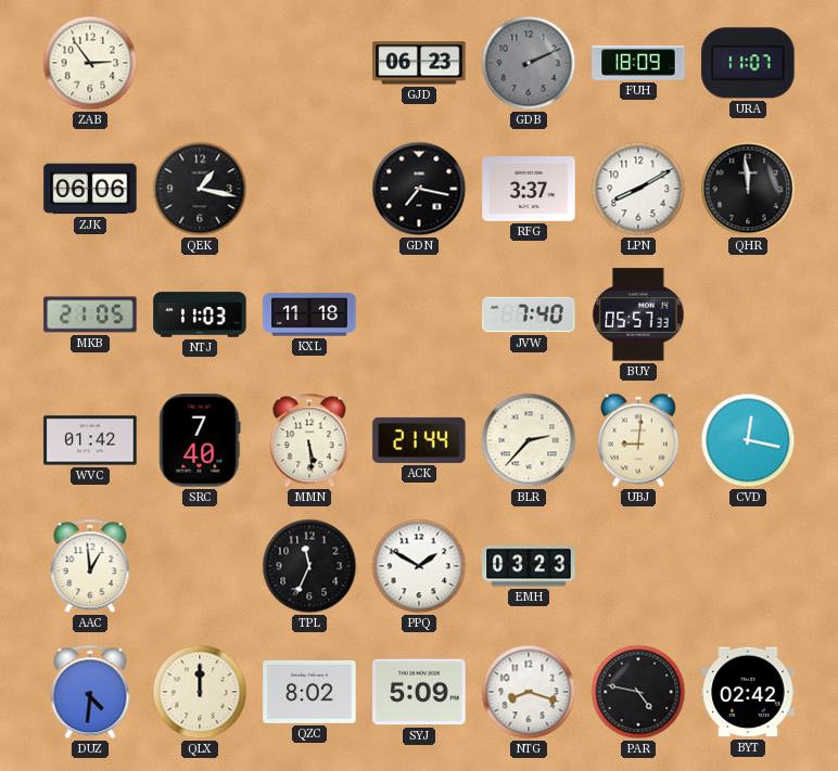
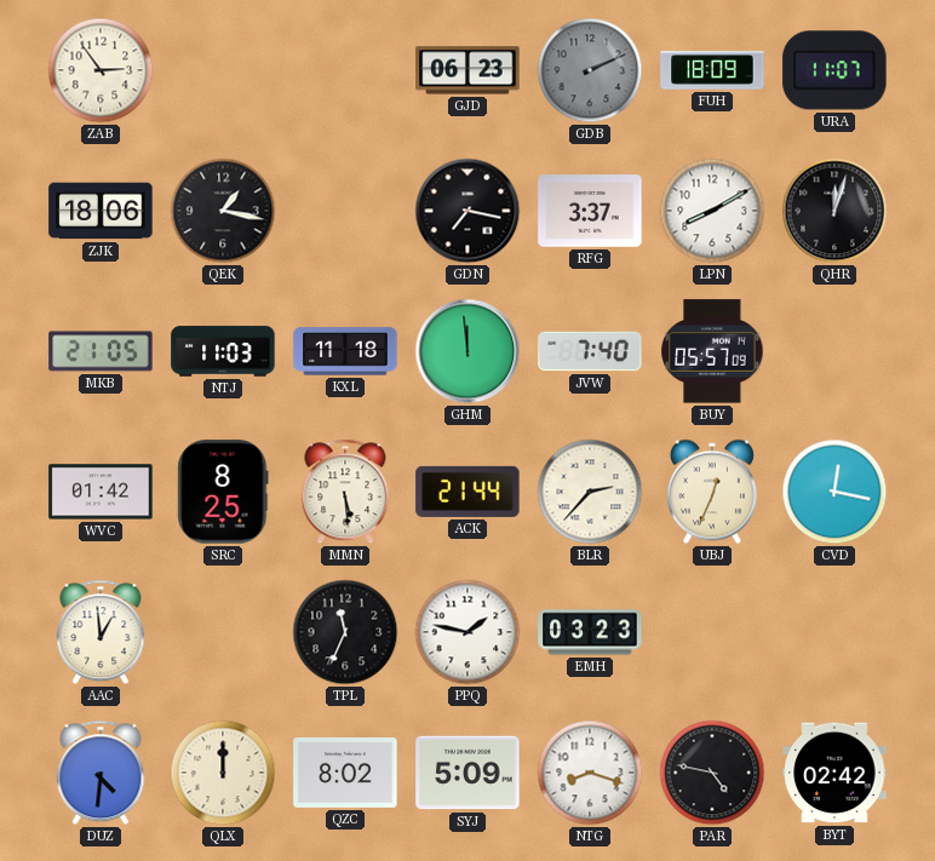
ZJK: 06:06 -> 18:06
QHR: 11:59 -> 12:03
GHM: none -> 11:59
BUY: 05:57:33 -> 05:57:09
SRC: 7:40 -> 8:25
UBJ: 9:01 -> 12:34
PPQ: 1:50 -> 1:47
